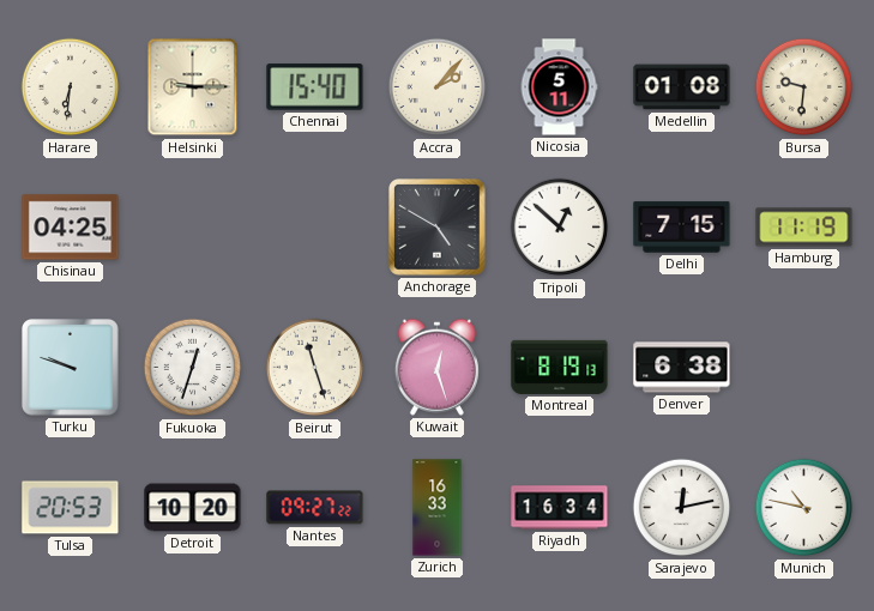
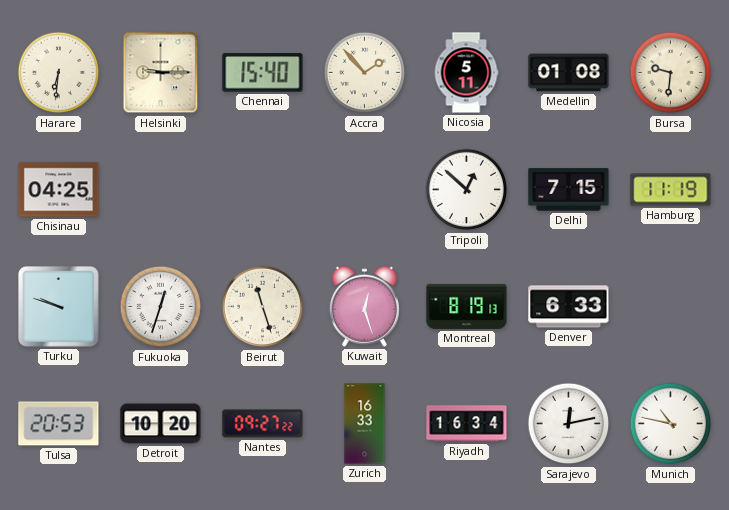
Accra: 2:07 -> 1:53
Anchorage: 4:50 -> none
Denver: 6:38 -> 6:33
